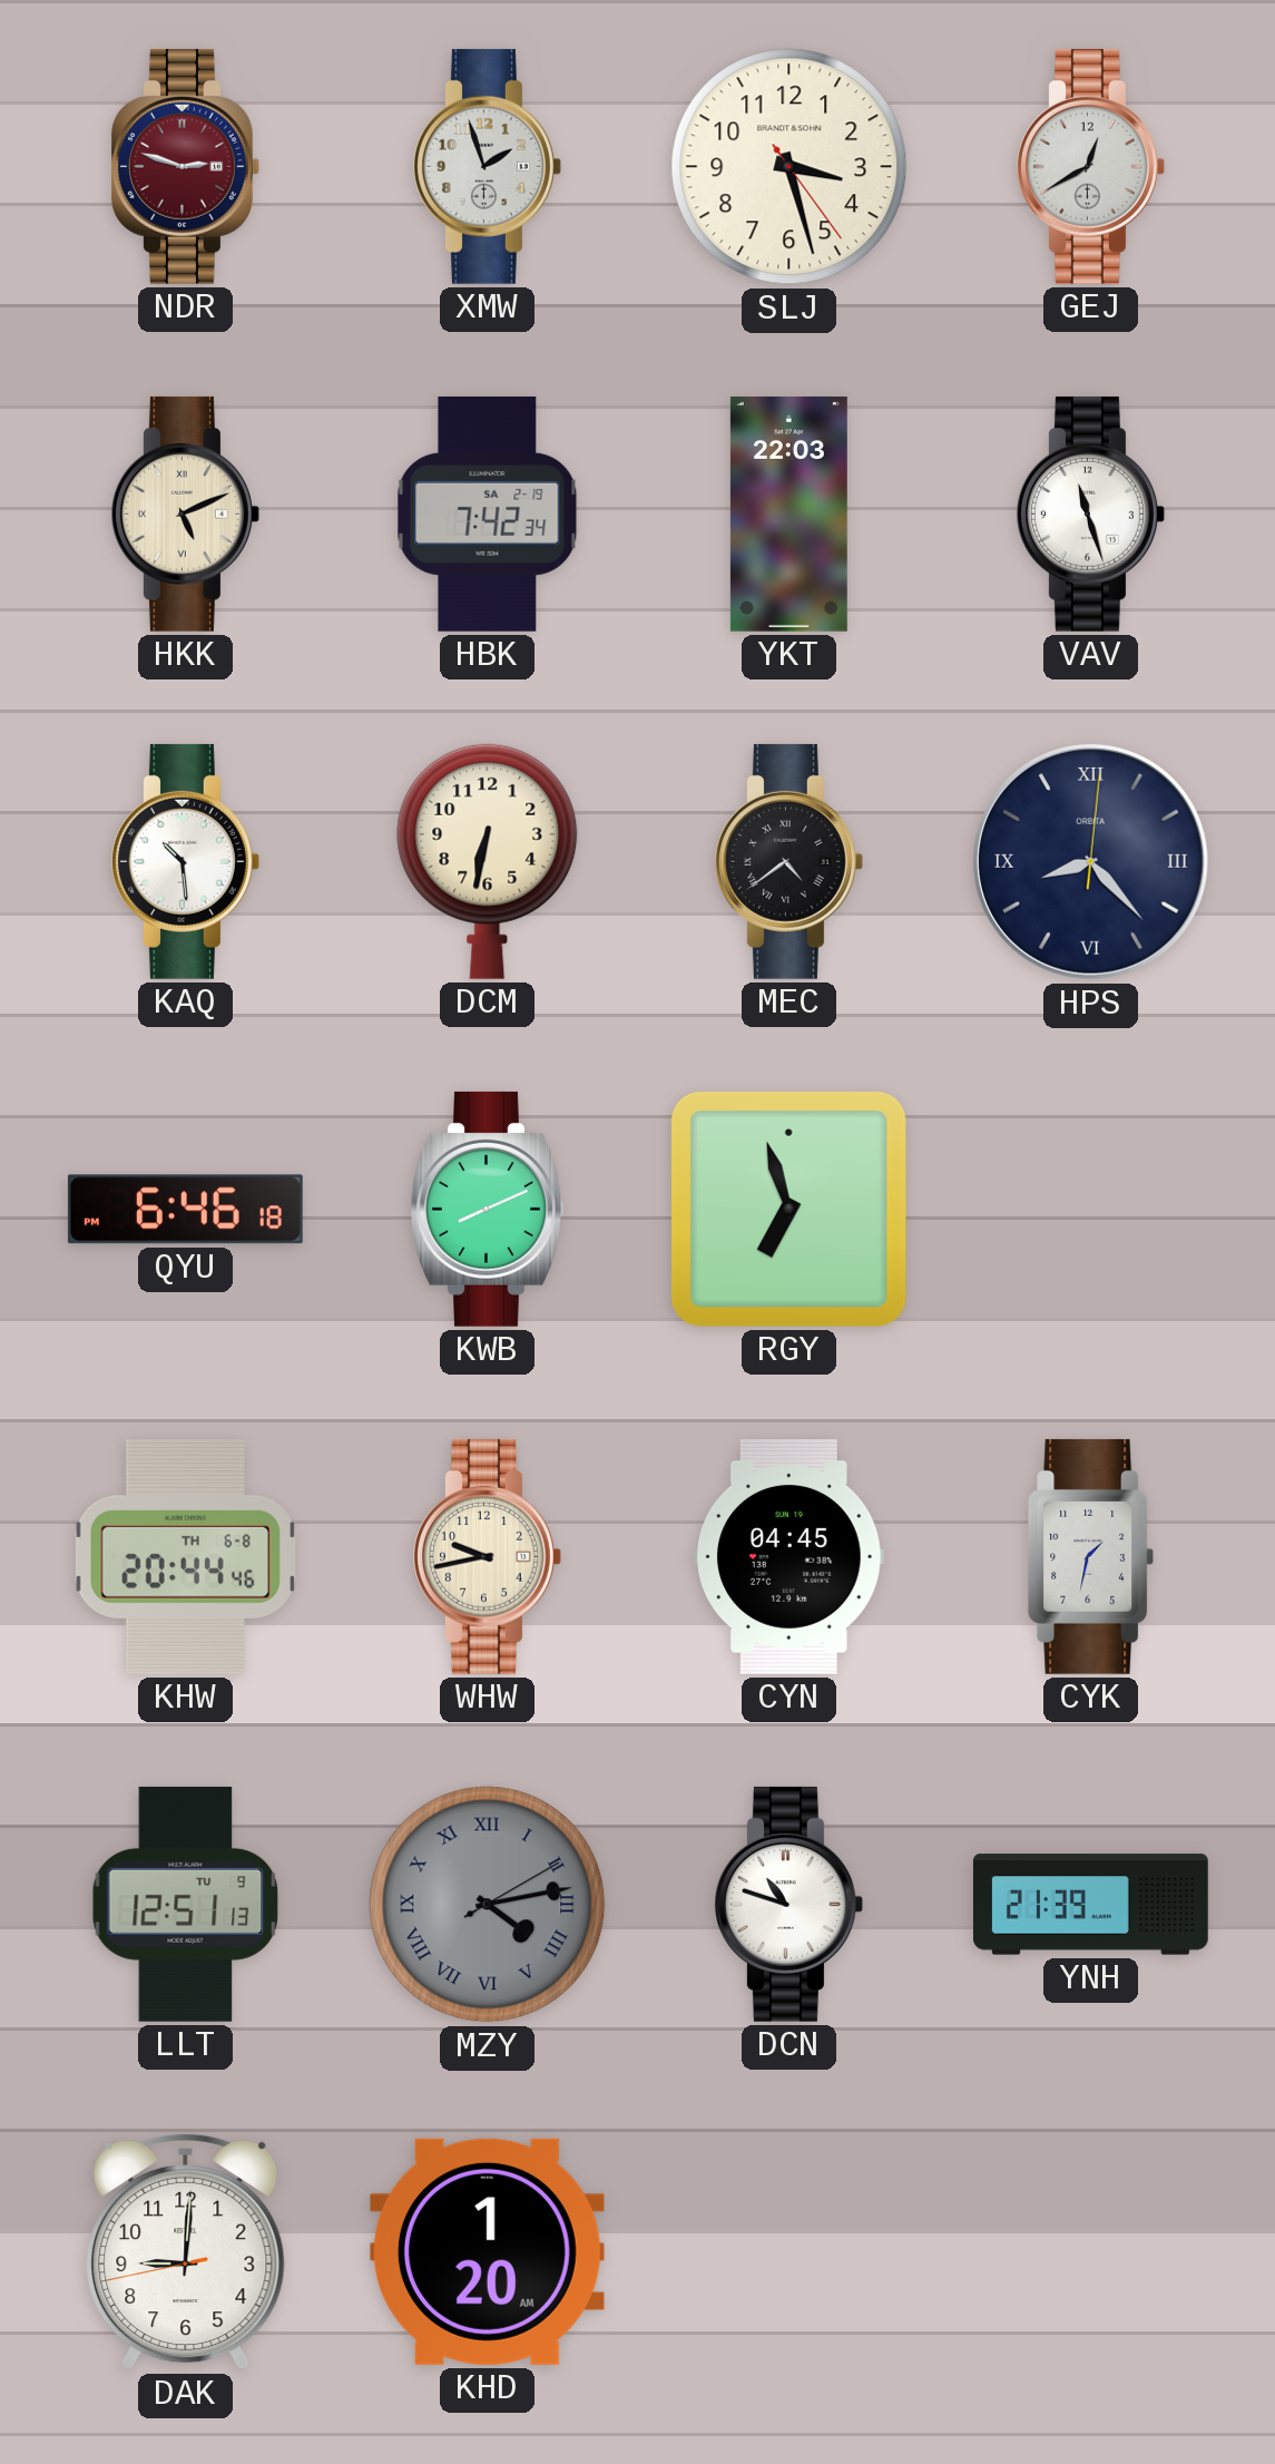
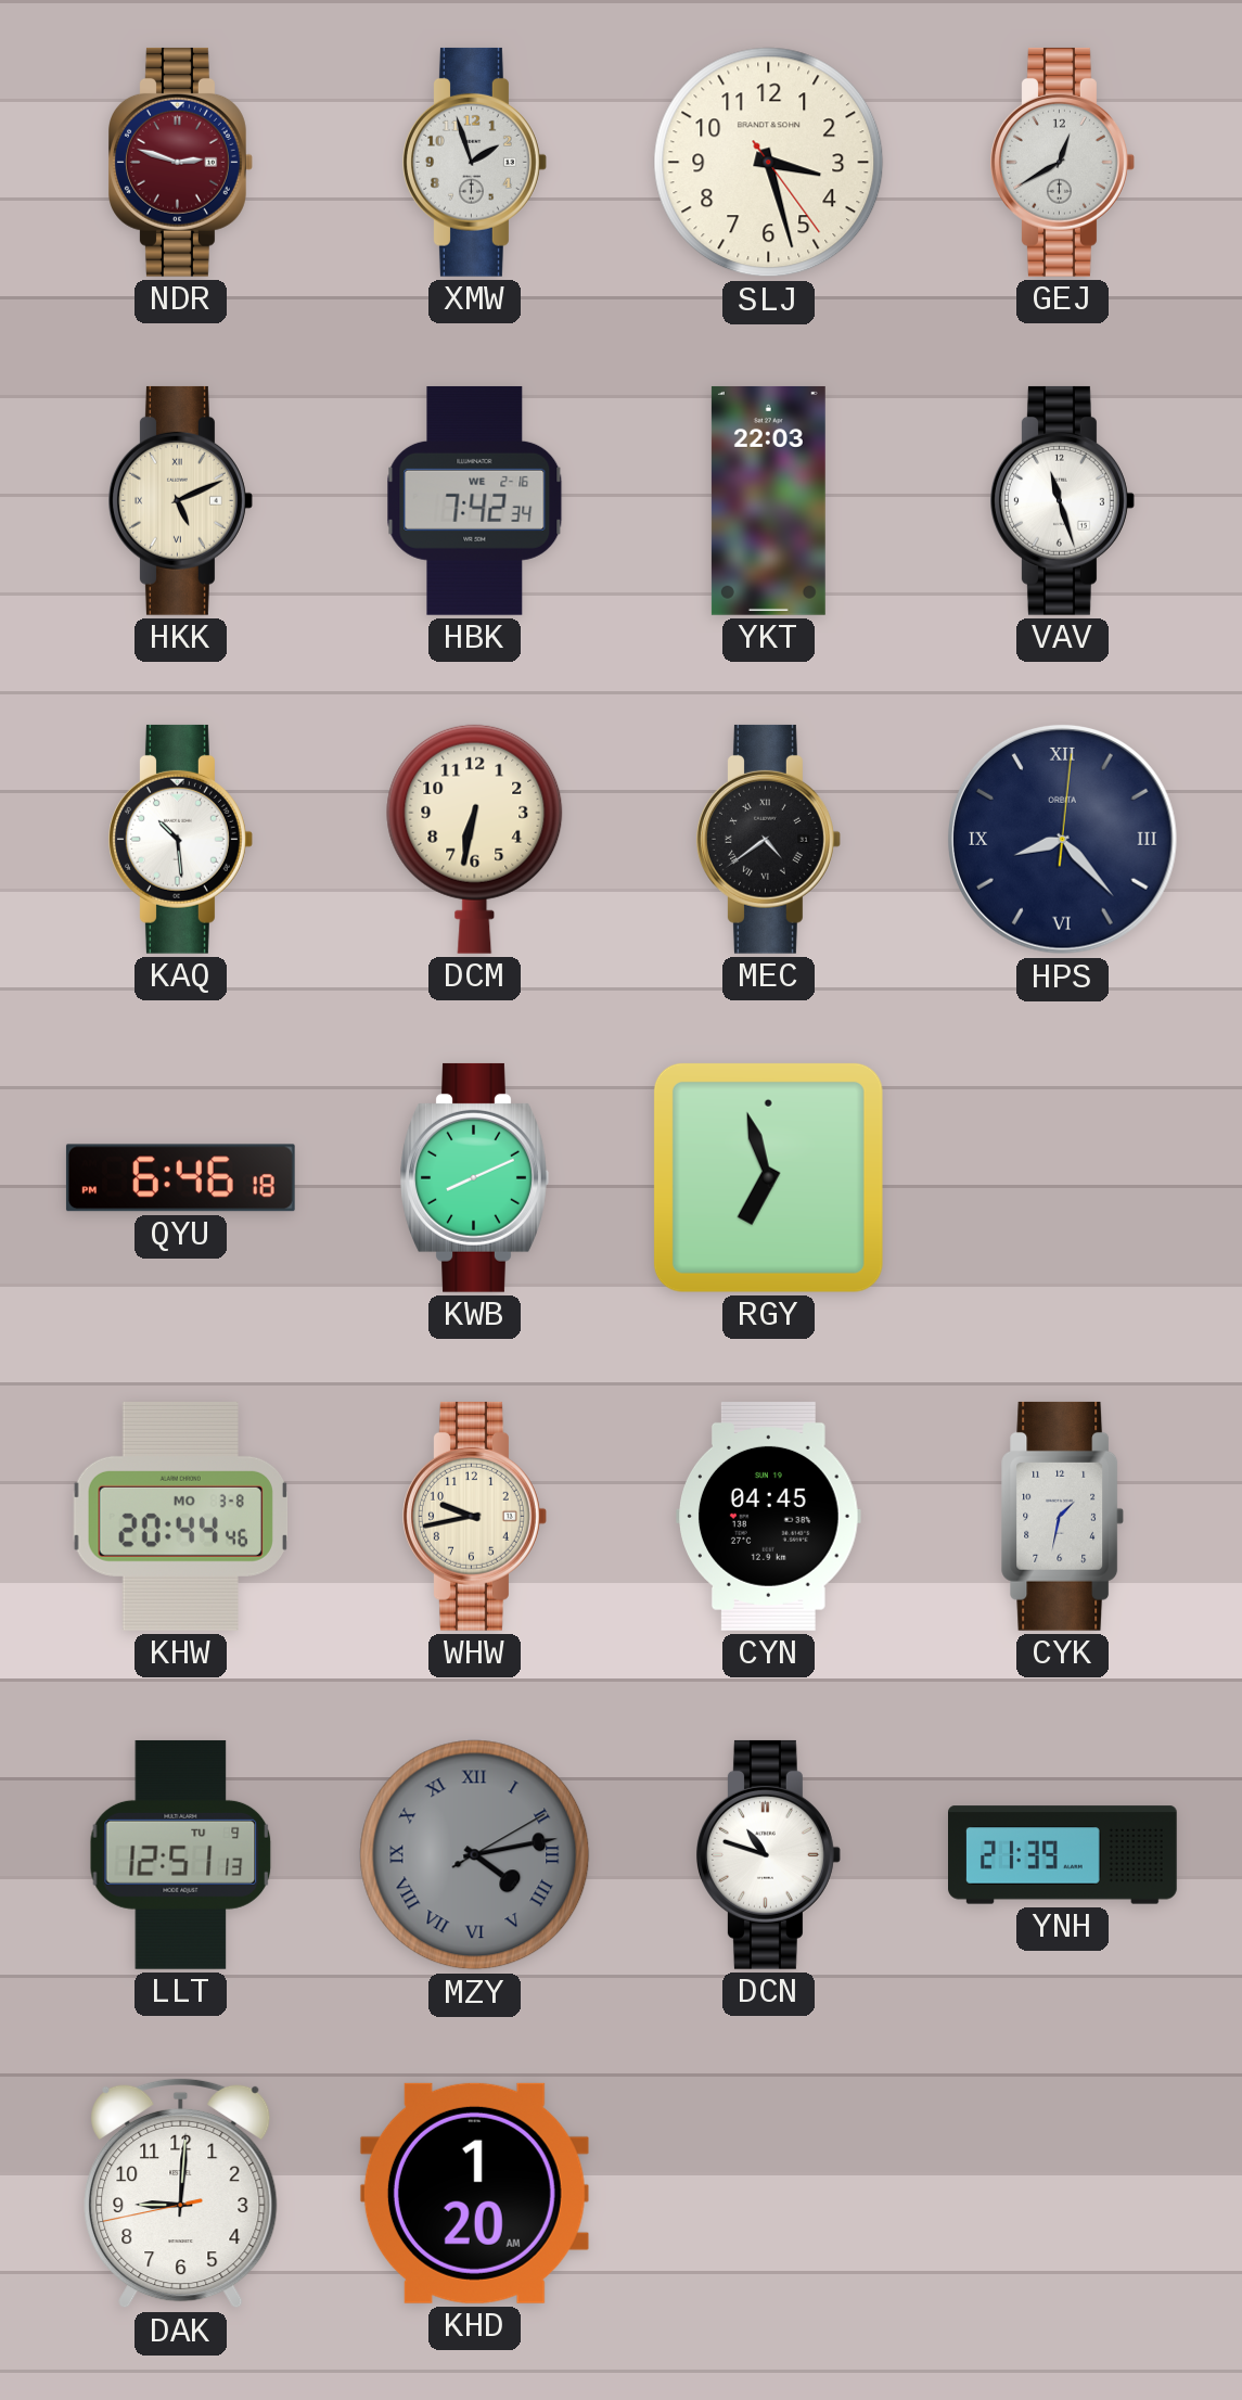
HBK date: SA 2-19 -> WE 2-16
KHW date: TH 6-8 -> MO 3-8
